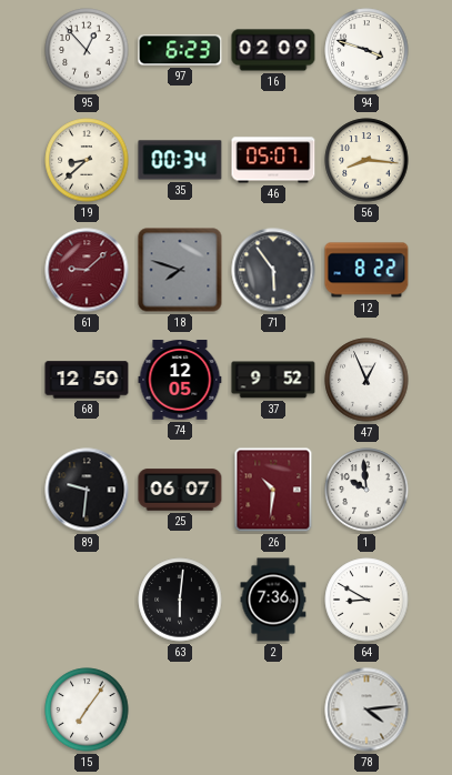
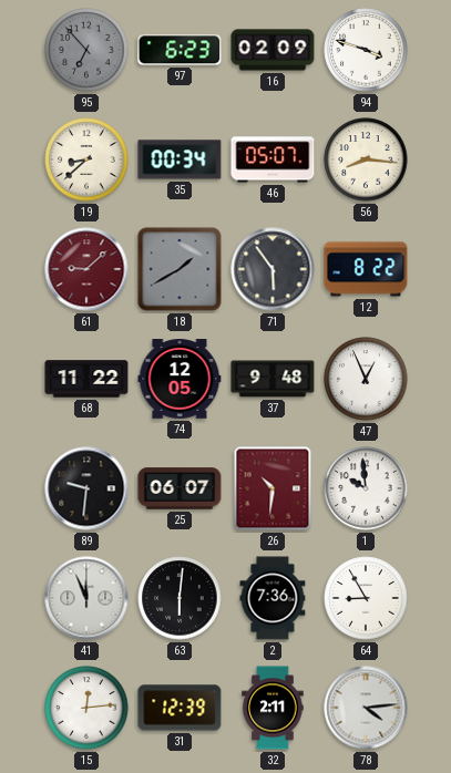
95: 12:53 -> 6:53
95 dial: white -> grey
18: 7:48 -> 1:40
68: 12:50 -> 11:22
37: 9:52 -> 9:48
41: none -> 11:56
64: 8:50 -> 8:55
15: 7:06 -> 12:14
31: none -> 12:39
32: none -> 2:11
